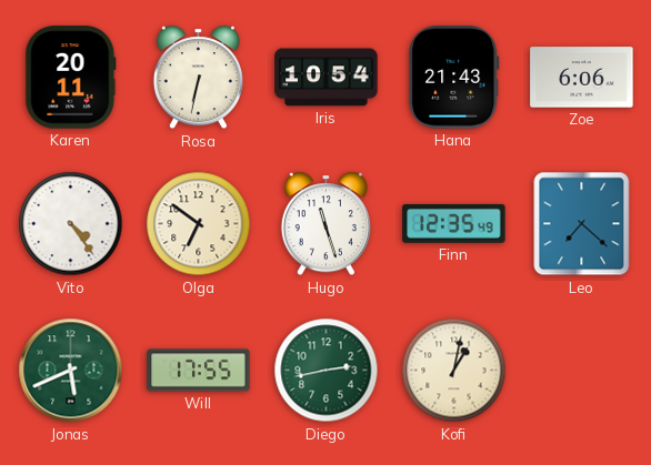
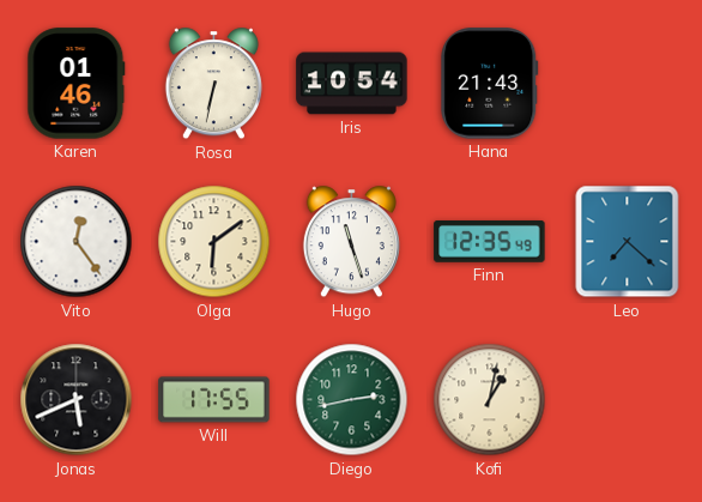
Karen: 20:11 -> 01:46
Zoe: 6:06 -> none
Vito: 4:24 -> 12:24
Olga: 6:51 -> 6:09
Jonas dial: green -> black
